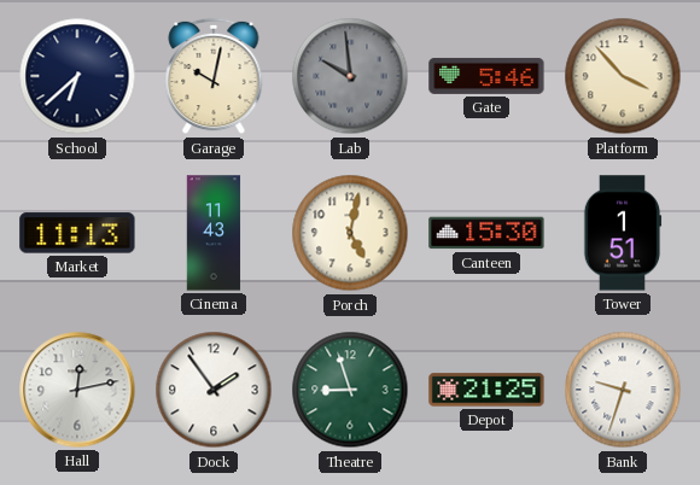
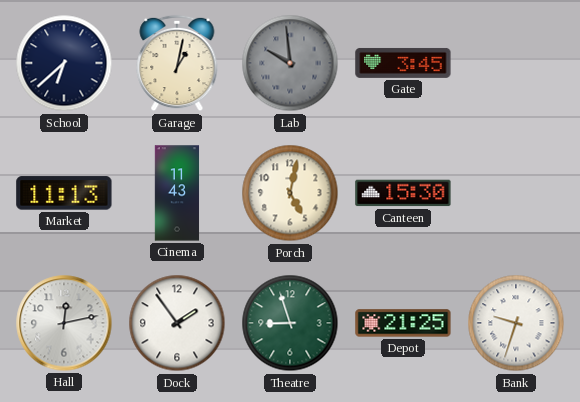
Garage: 10:02 -> 1:02
Gate: 5:46 -> 3:45
Platform: 3:53 -> none
Tower: 1:51 -> none
